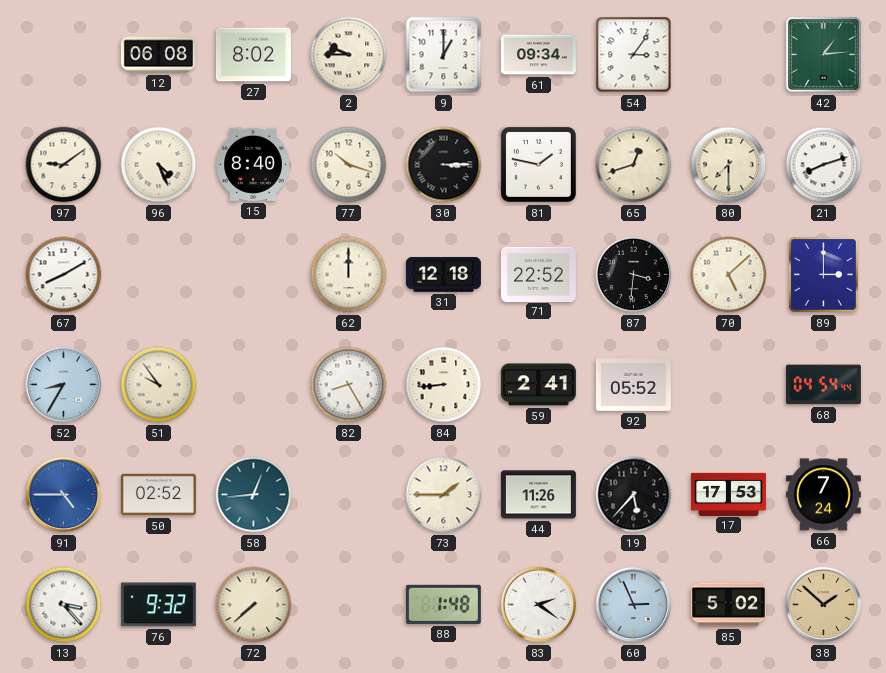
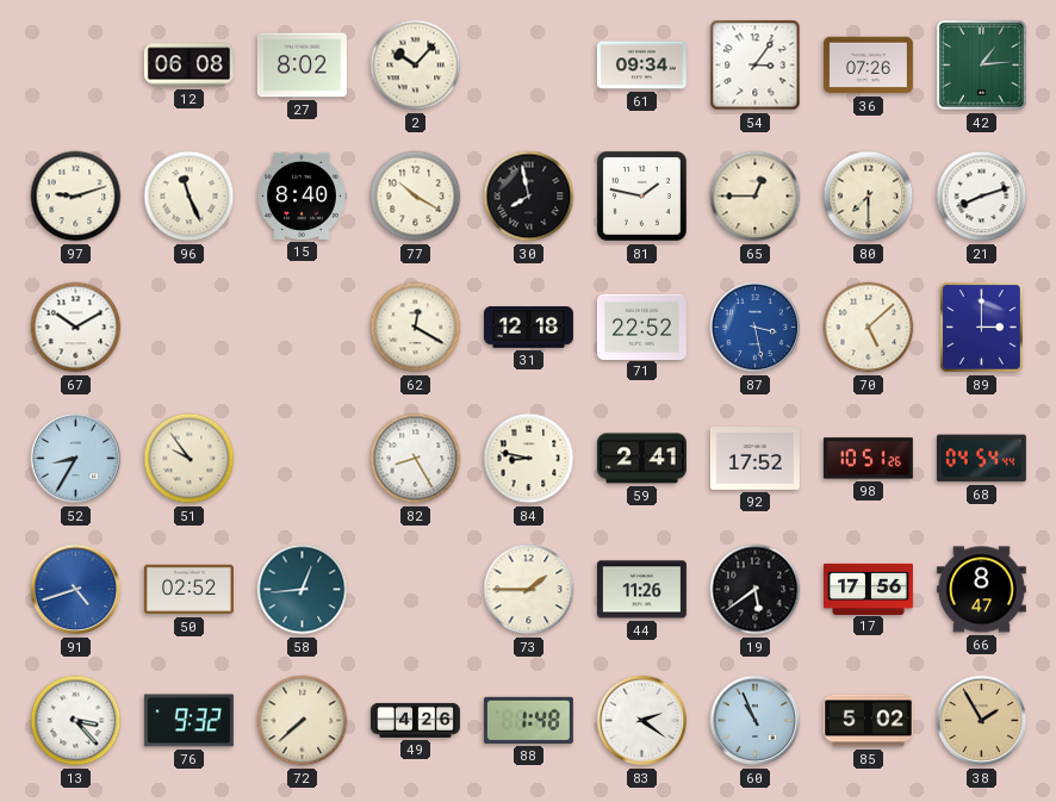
2: 9:45 -> 10:07
9: 1:00 -> none
36: none -> 07:26
97: 9:09 -> 9:12
96: 4:26 -> 11:26
77: 10:18 -> 10:20
30: 3:15 -> 7:58
65: 12:42 -> 12:45
67: 8:10 -> 10:10
62: 12:00 -> 12:20
87: 3:31 -> 3:28
87 dial: black -> blue
84: 8:44 -> 8:47
92: 05:52 -> 17:52
98: none -> 10:51
91: 4:45 -> 4:42
19: 5:37 -> 5:39
17: 17:53 -> 17:56
66: 7:24 -> 8:47
49: none -> 4:26
60: 2:56 -> 10:56
38: 1:52 -> 1:55
